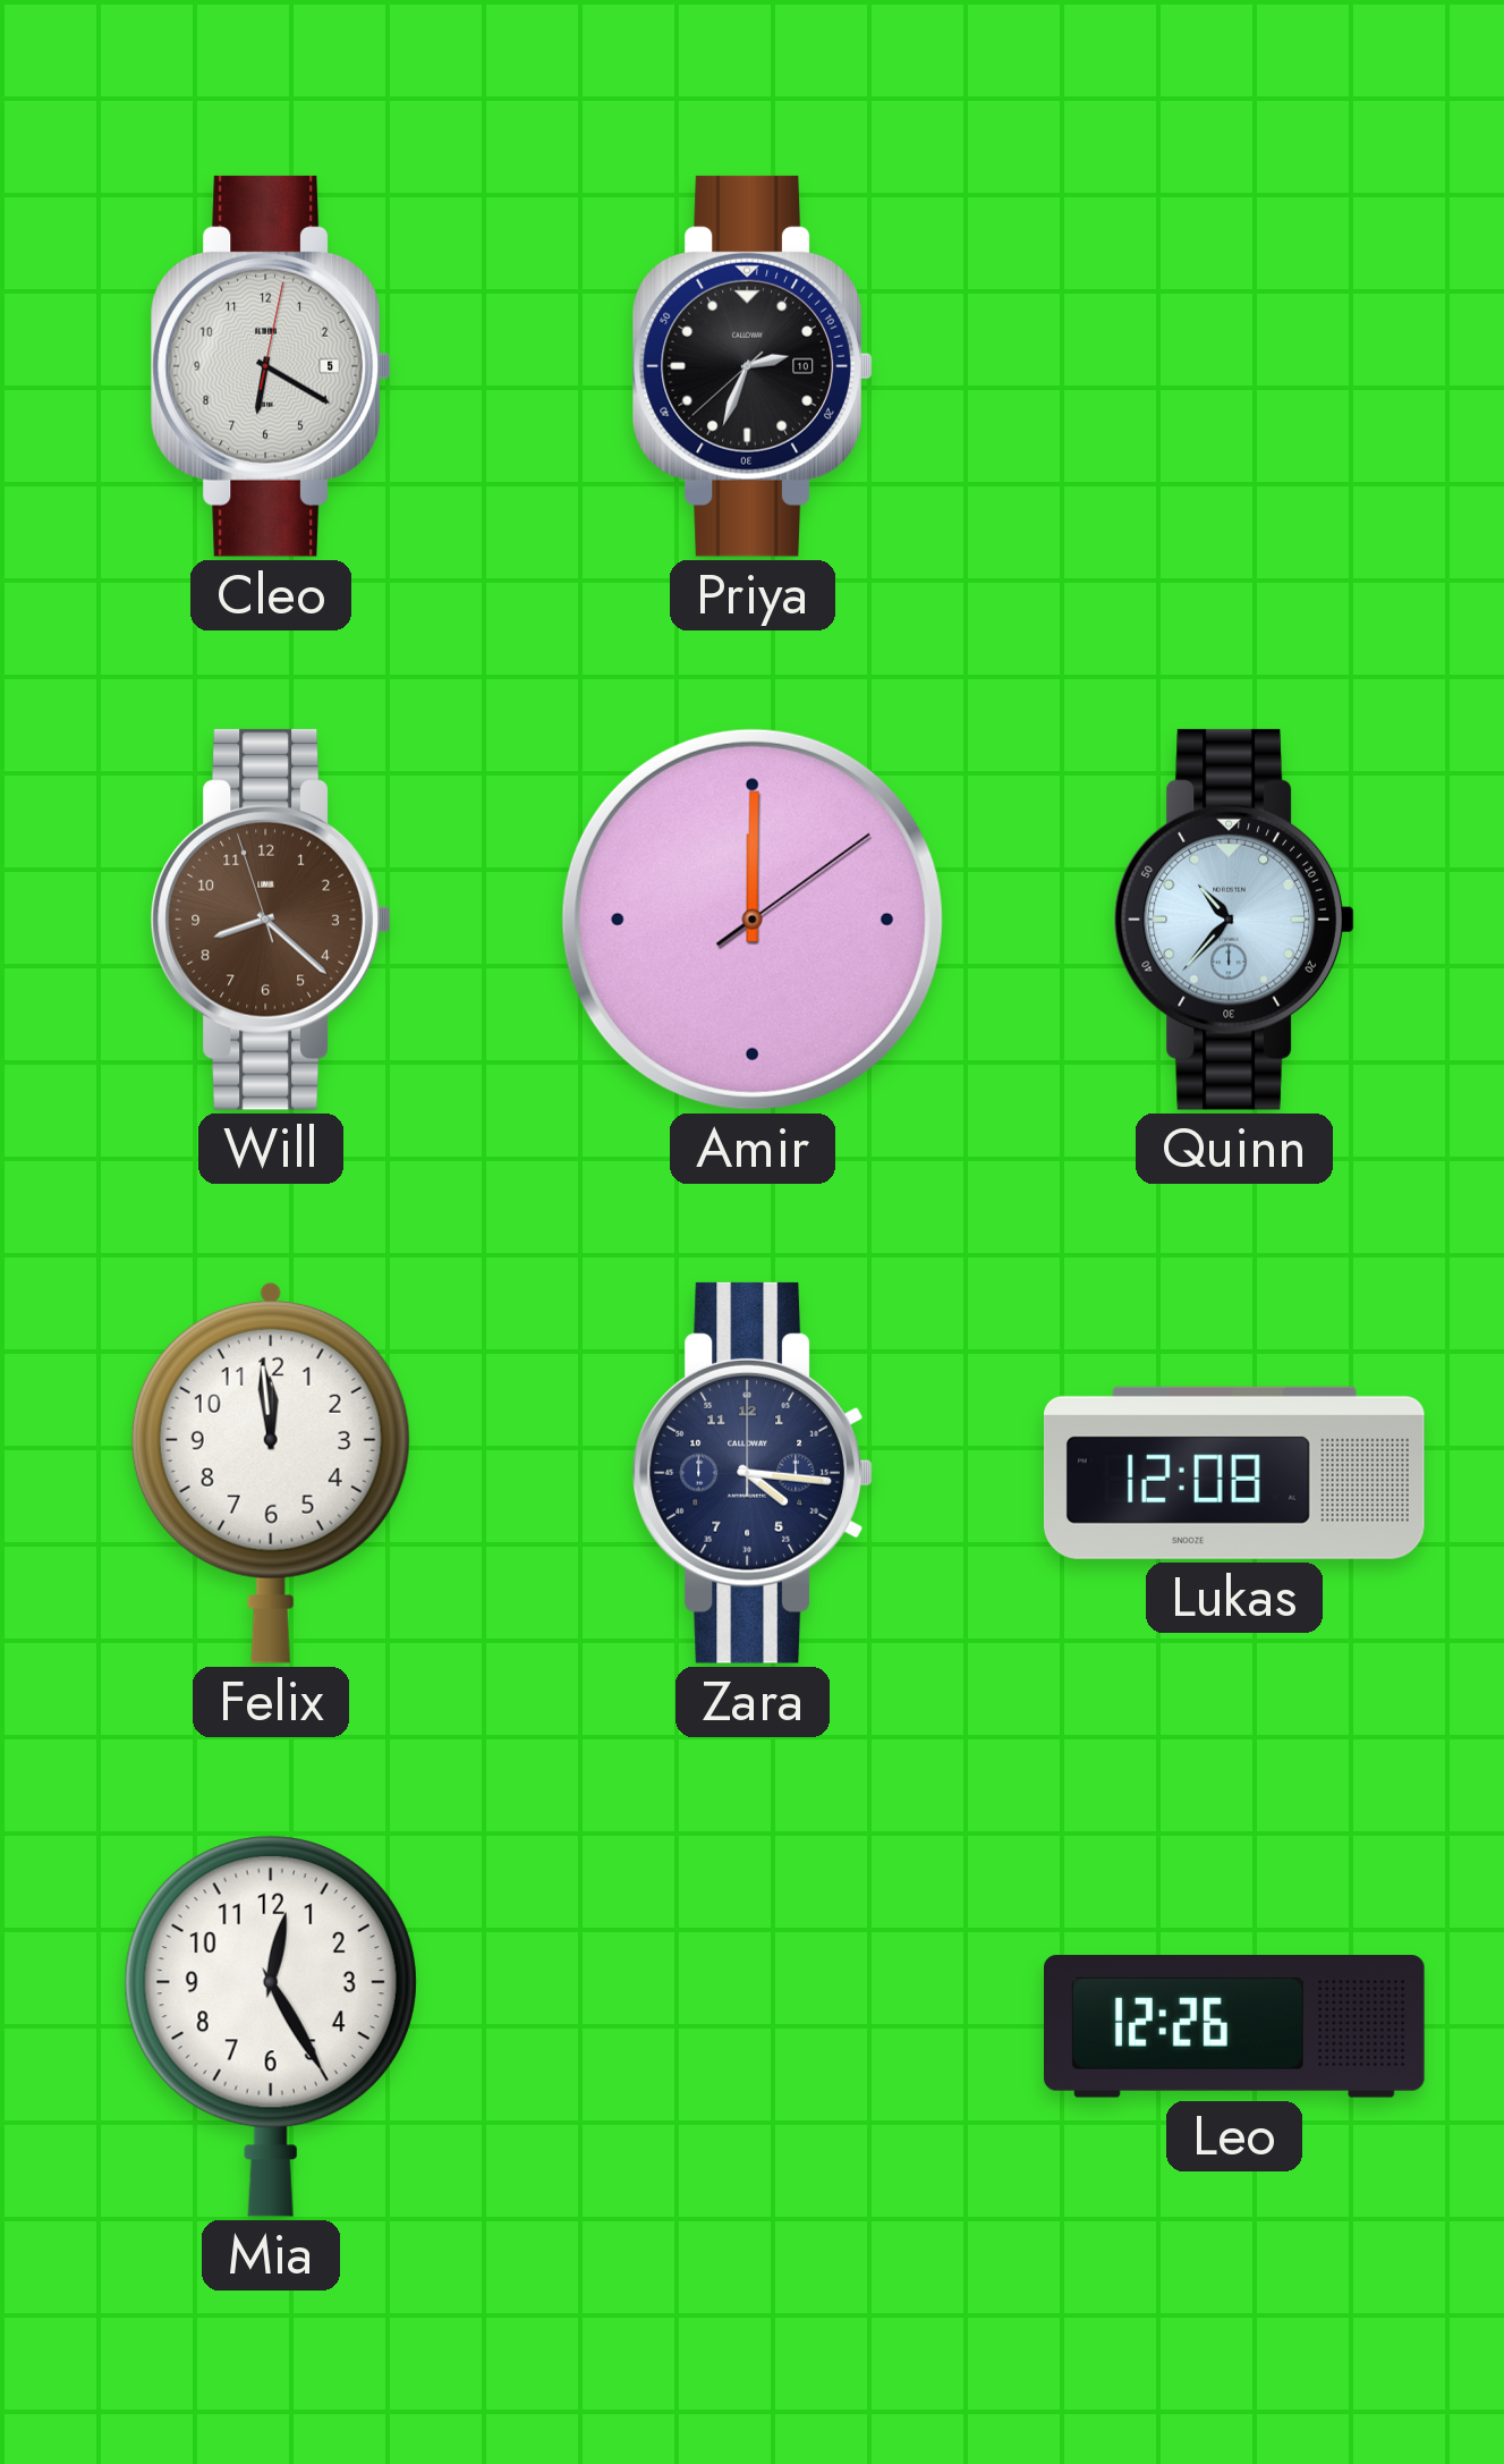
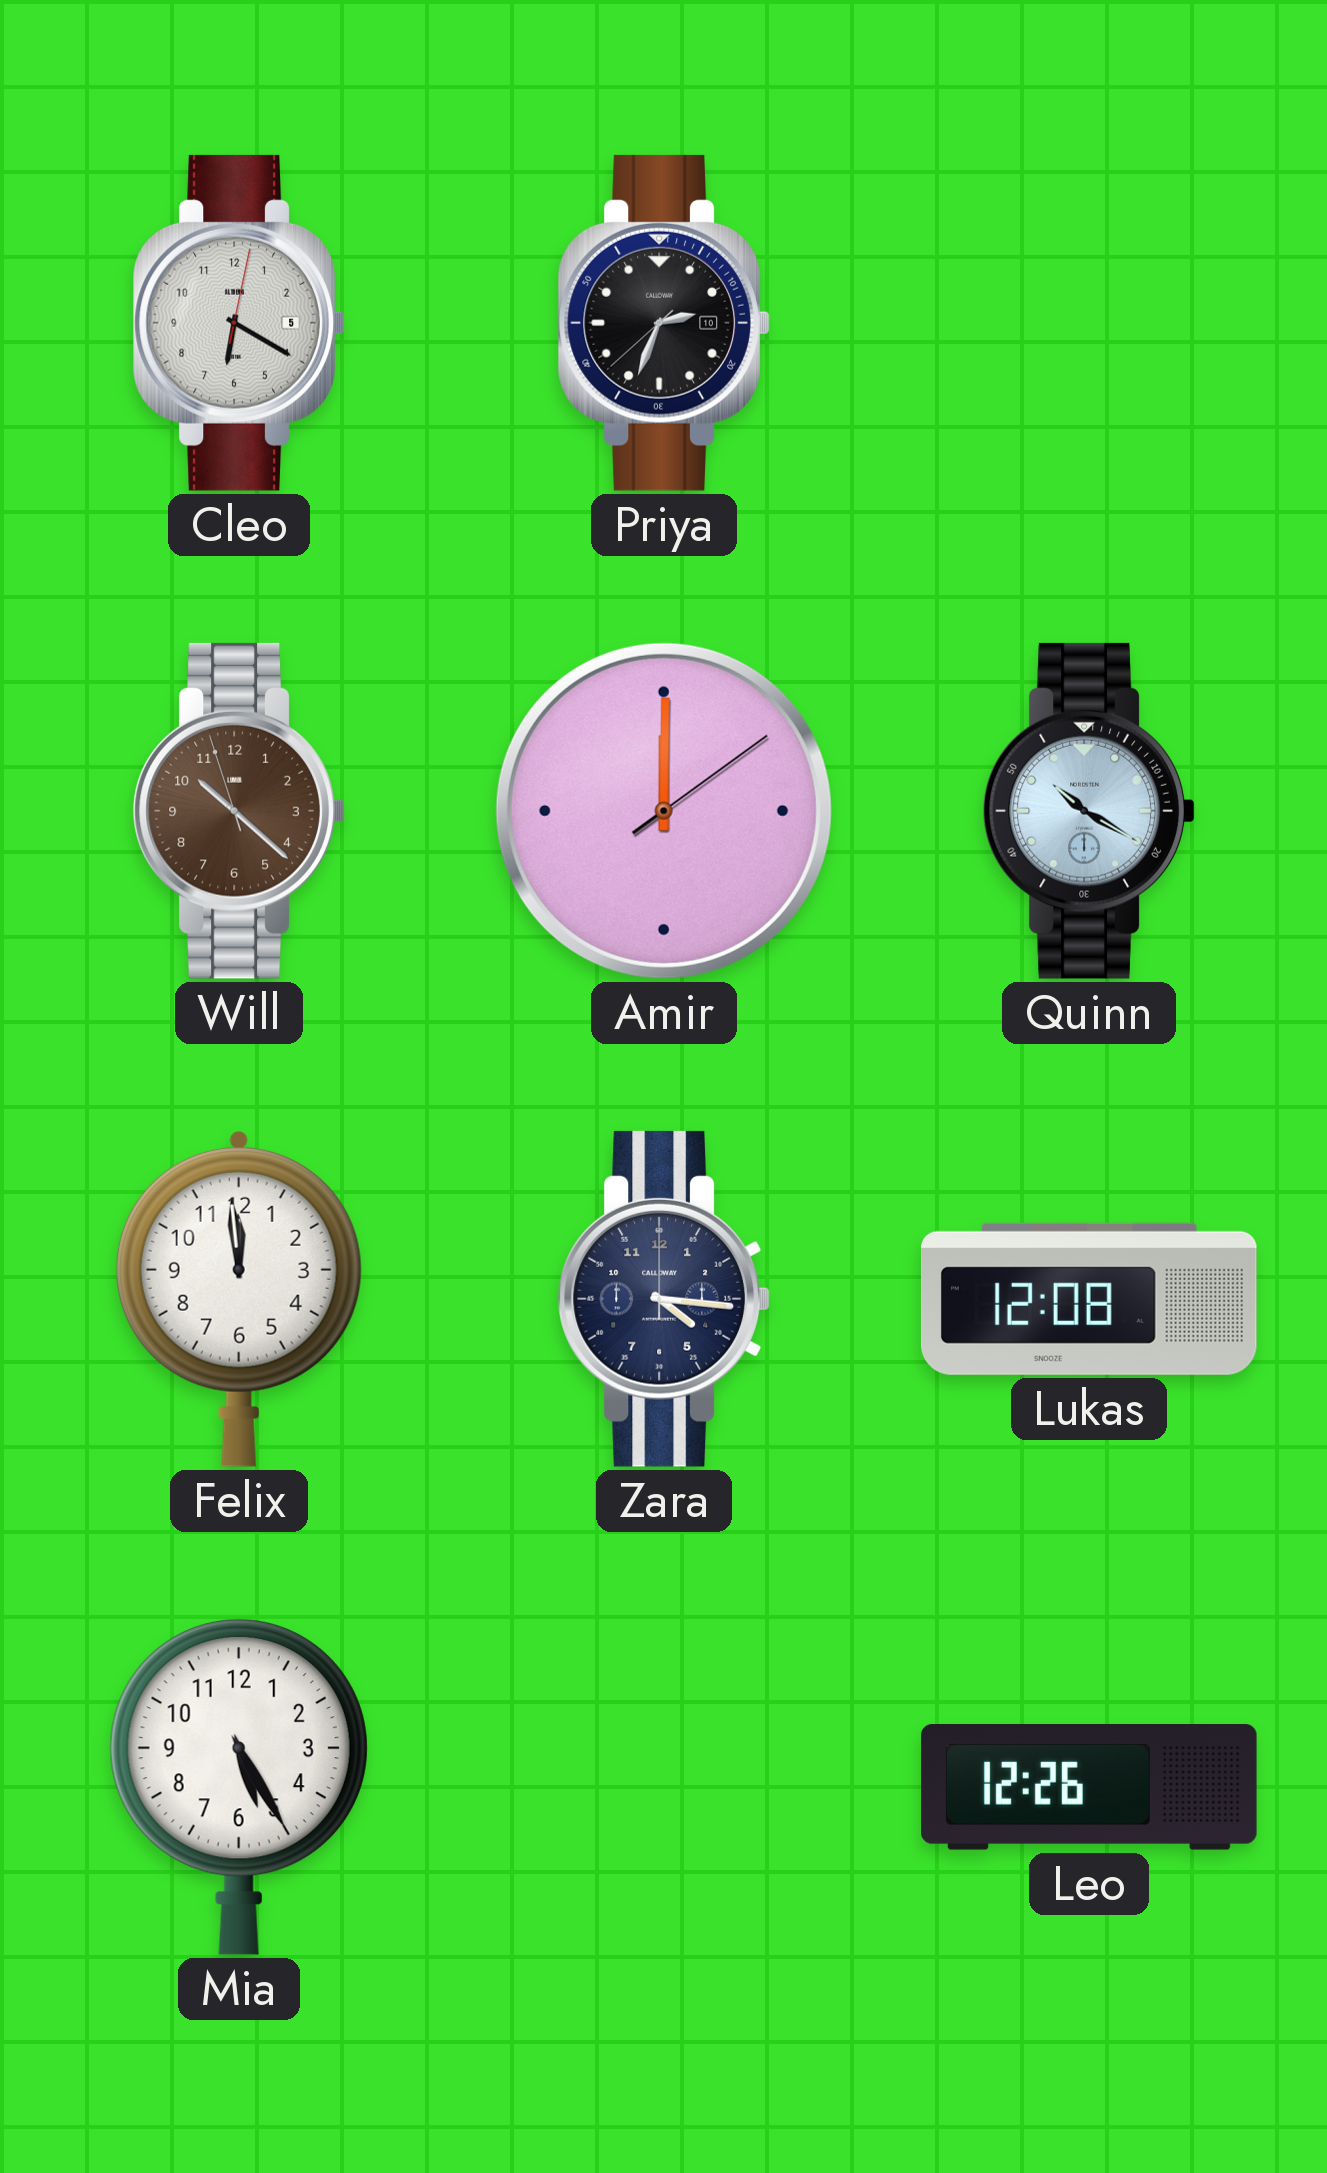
Will: 8:21 -> 10:21
Quinn: 10:37 -> 10:20
Mia: 12:25 -> 5:25
